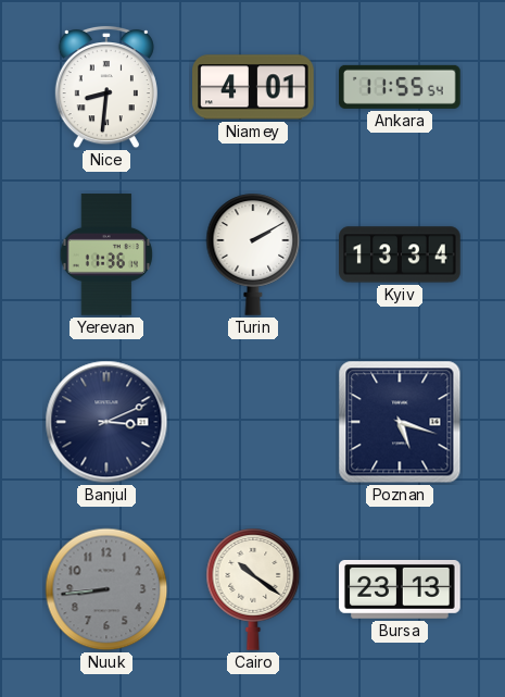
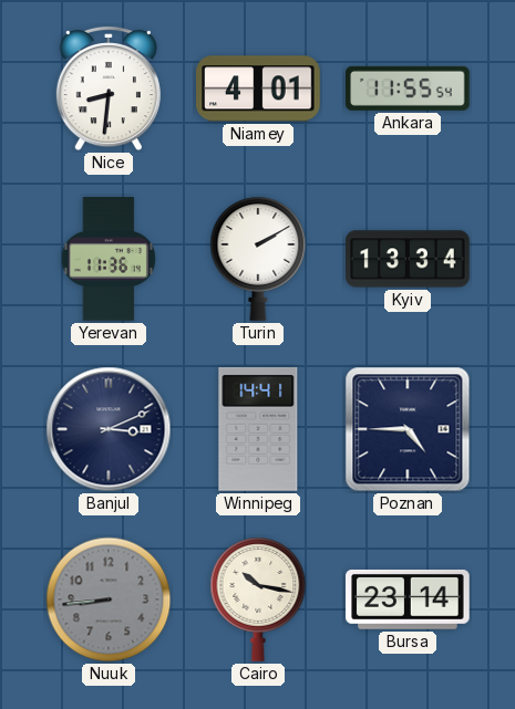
Winnipeg: none -> 14:41
Poznan: 5:18 -> 4:45
Cairo: 10:21 -> 10:17
Bursa: 23:13 -> 23:14
